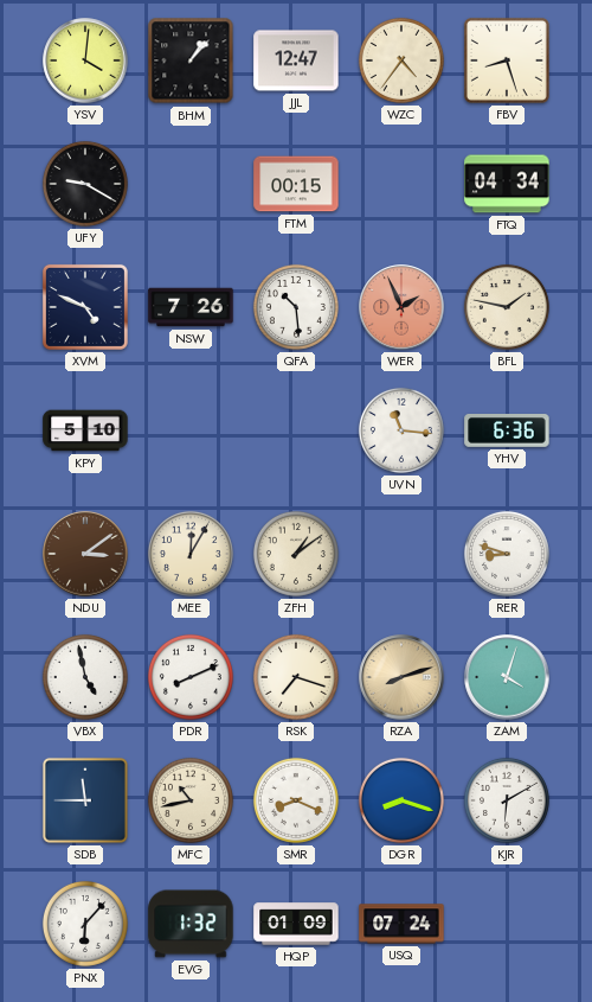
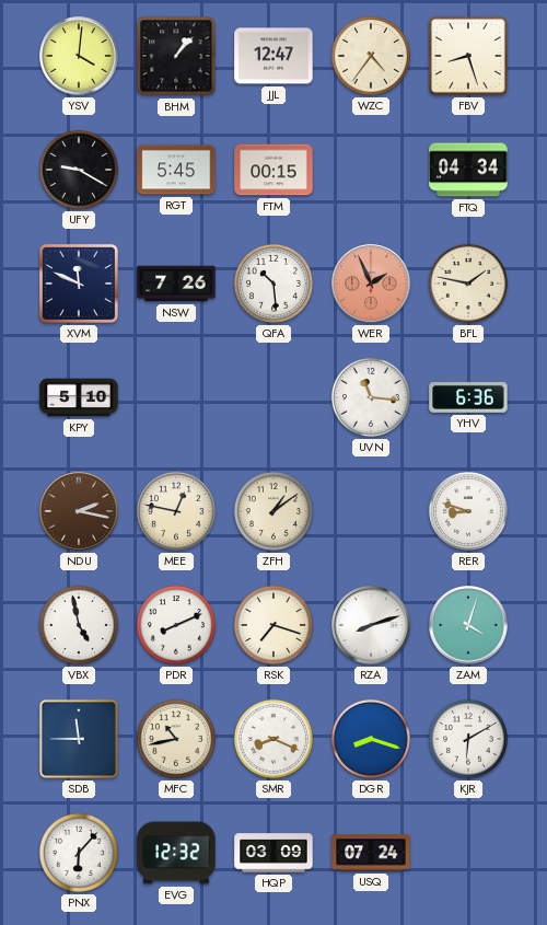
RGT: none -> 5:45
XVM: 4:49 -> 11:49
NDU: 3:09 -> 2:17
MEE: 12:05 -> 12:47
RZA dial: champagne -> white
EVG: 1:32 -> 12:32
HQP: 01:09 -> 03:09
